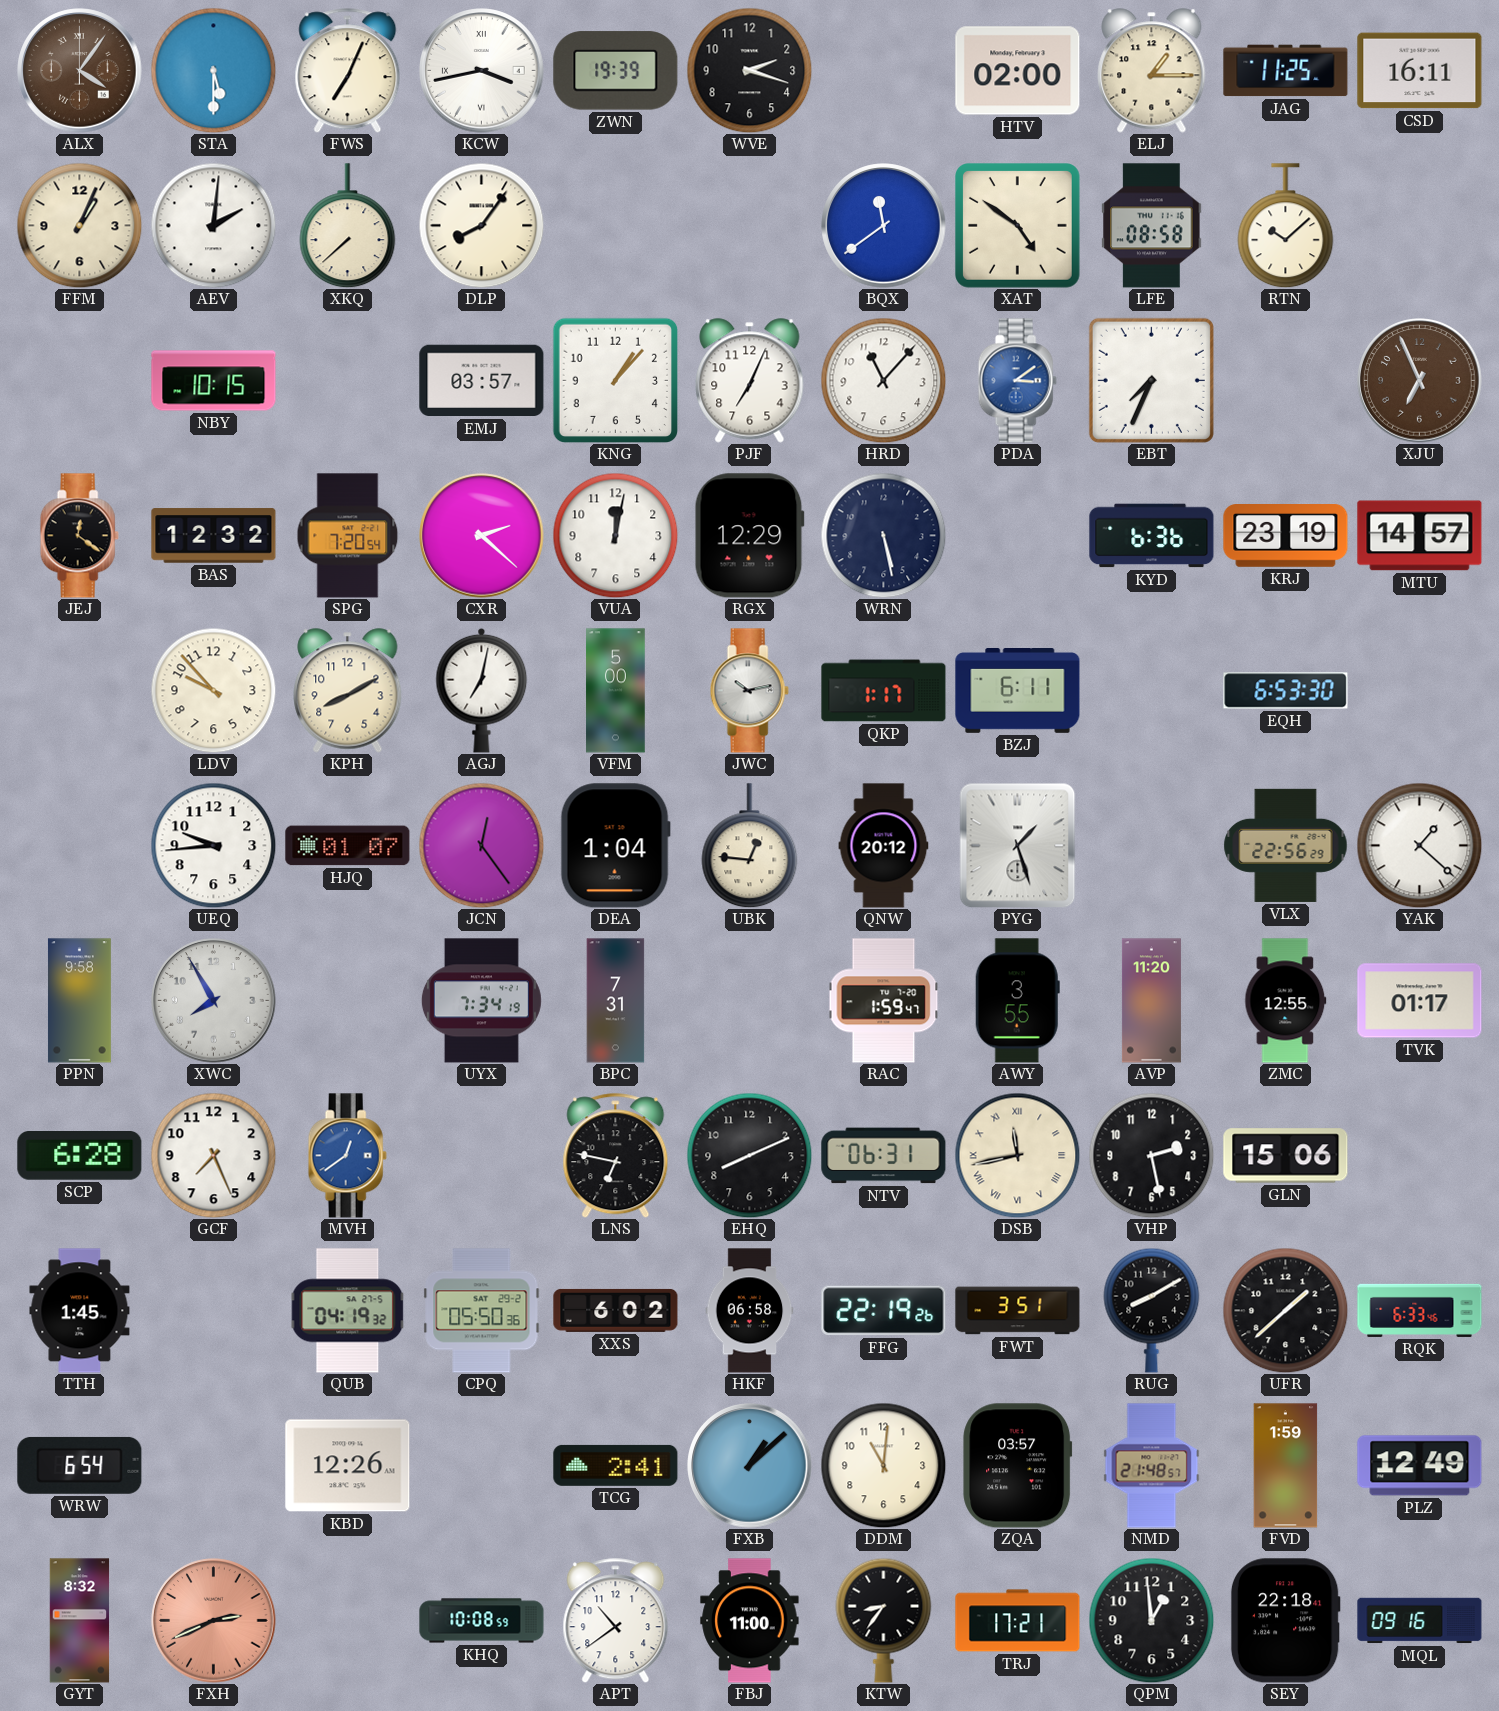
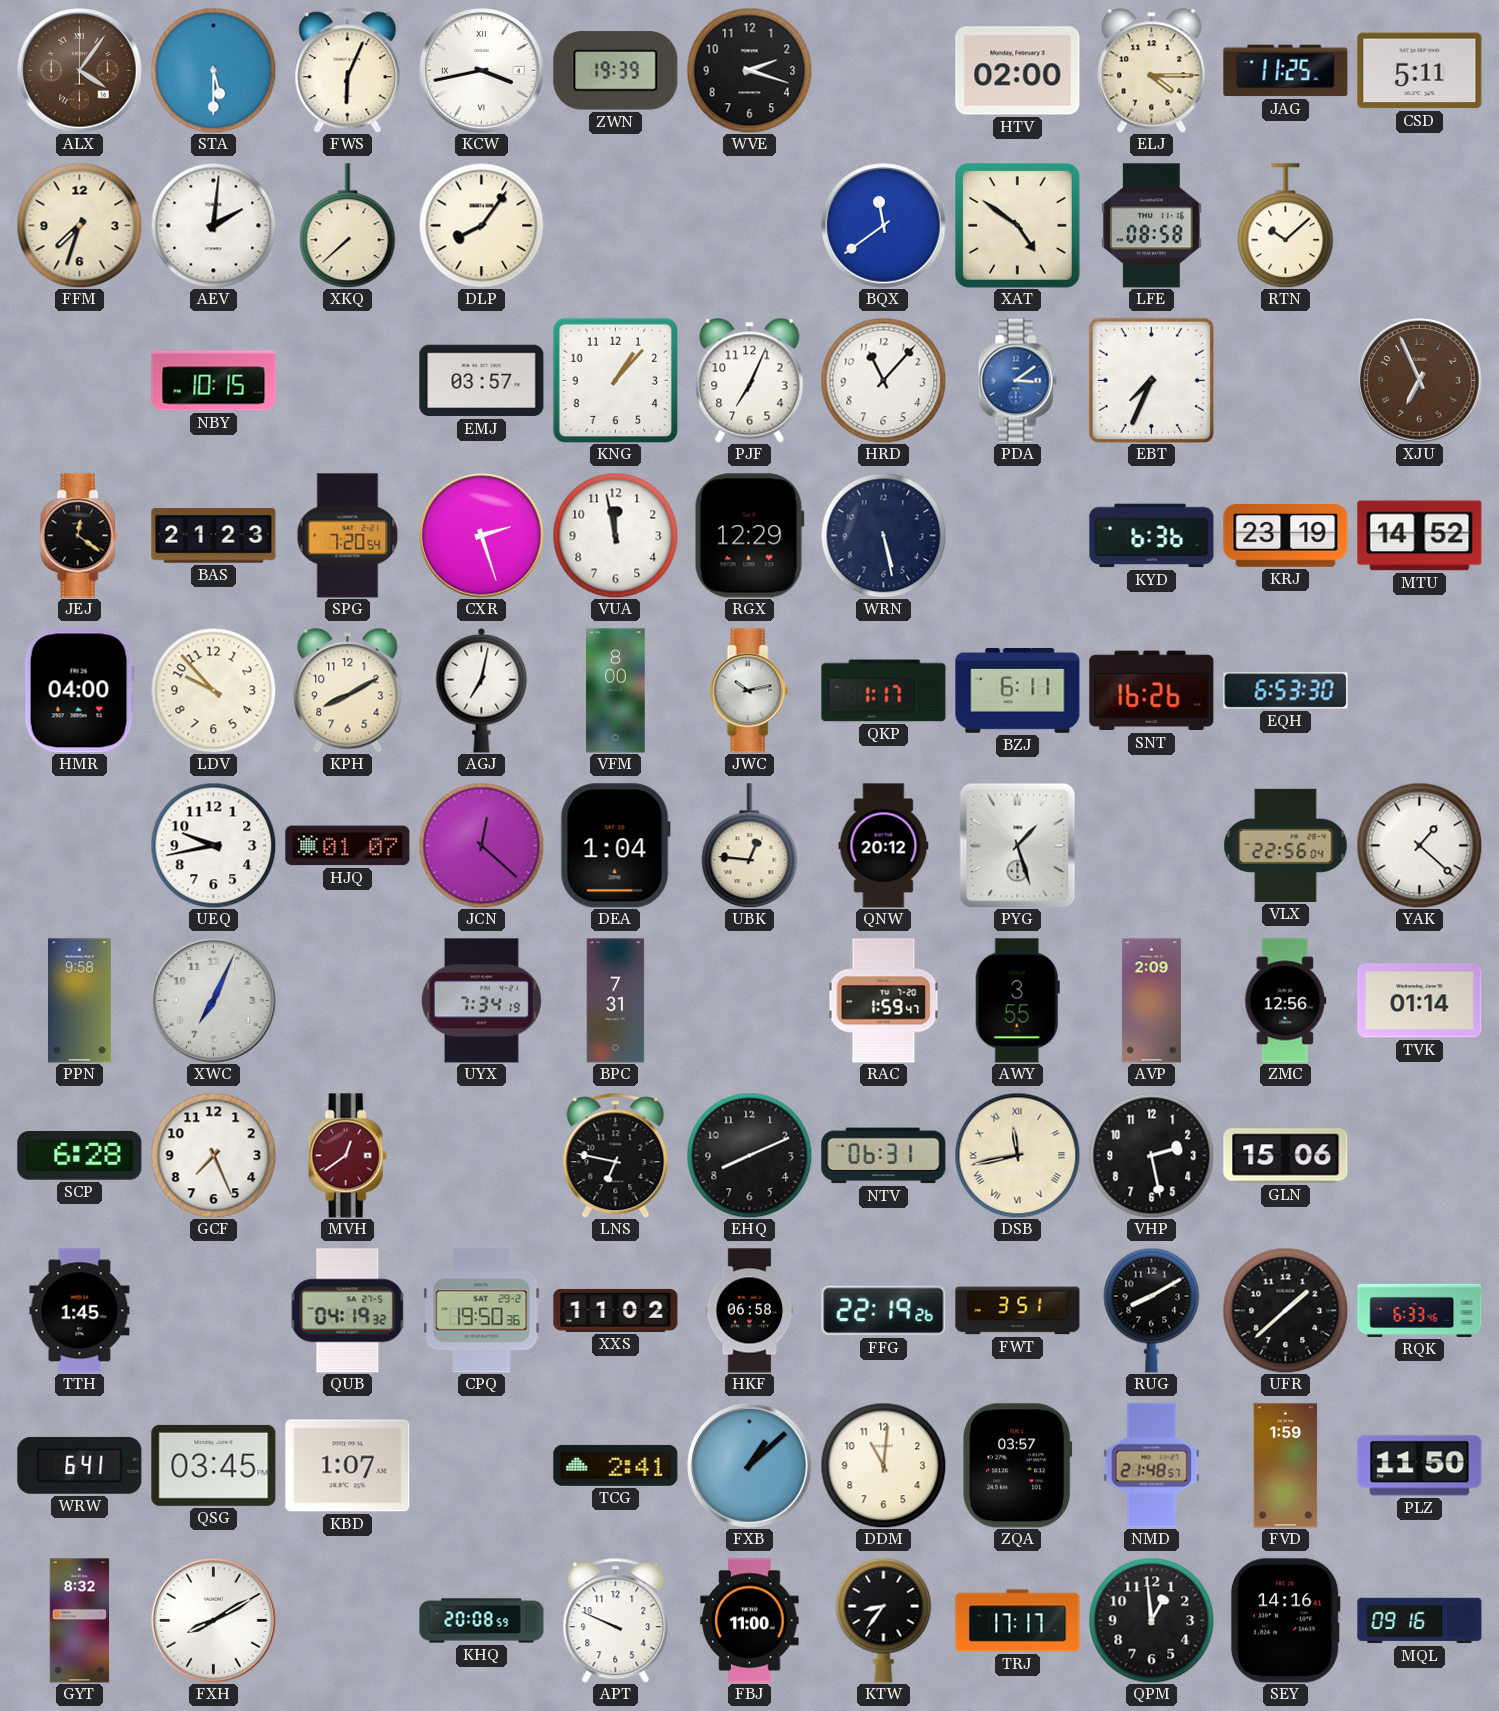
FWS: 7:04 -> 6:04
ELJ: 1:15 -> 4:15
CSD: 16:11 -> 5:11
FFM: 1:04 -> 7:33
BAS: 12:32 -> 21:23
CXR: 2:22 -> 2:27
VUA: 12:02 -> 11:58
MTU: 14:57 -> 14:52
HMR: none -> 04:00
VFM: 5:00 -> 8:00
SNT: none -> 16:26
UEQ: 9:44 -> 9:43
JCN: 12:24 -> 12:22
VLX: 22:56:29 -> 22:56:04
XWC: 7:55 -> 7:04
AVP: 11:20 -> 2:09
ZMC: 12:55 -> 12:56
TVK: 01:17 -> 01:14
MVH dial: blue -> burgundy
CPQ: 05:50 -> 19:50
XXS: 6:02 -> 11:02
WRW: 6:54 -> 6:41
QSG: none -> 03:45
KBD: 12:26 -> 1:07
PLZ: 12:49 -> 11:50
FXH: 2:41 -> 8:10
FXH dial: salmon -> white
KHQ: 10:08 -> 20:08
APT: 10:39 -> 9:49
TRJ: 17:21 -> 17:17
SEY: 22:18 -> 14:16
